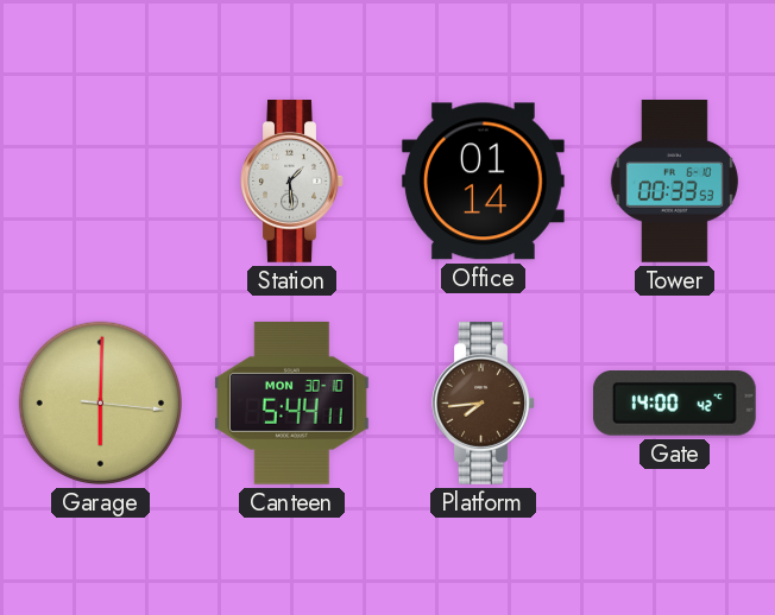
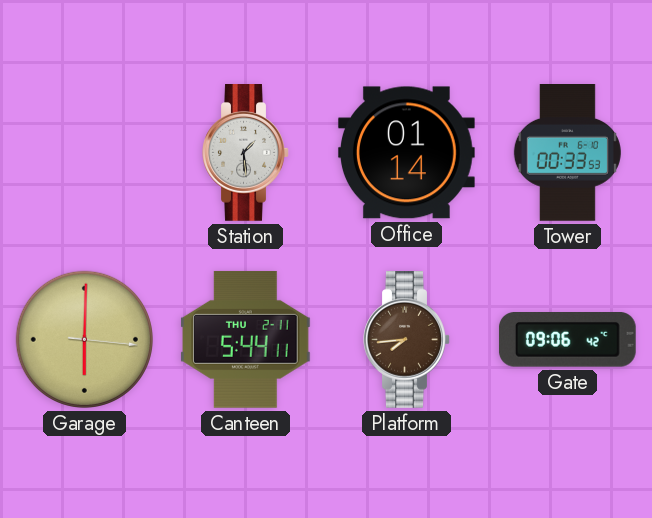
Canteen date: MON 30-10 -> THU 2-11
Gate: 14:00 -> 09:06
